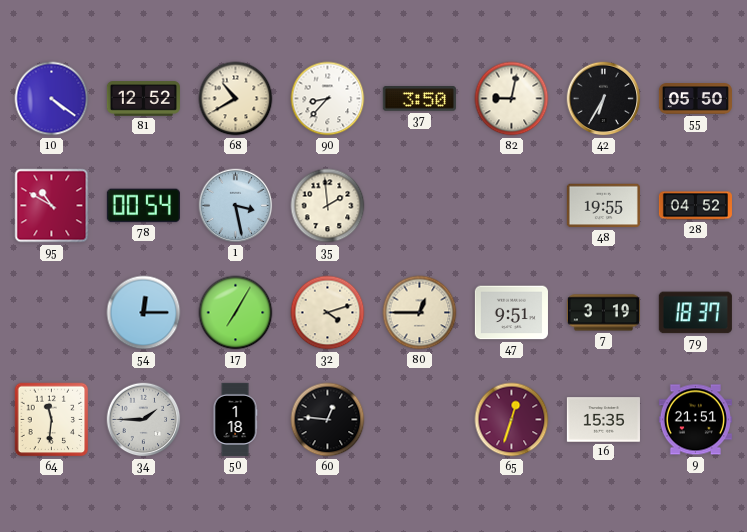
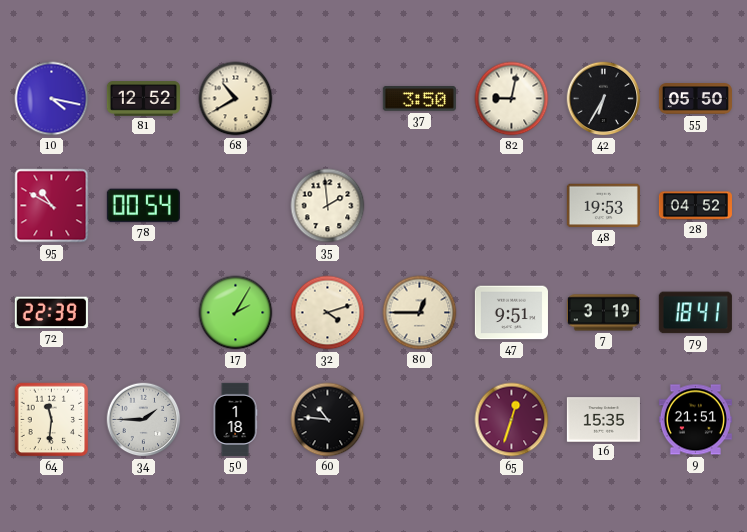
10: 4:21 -> 4:17
90: 8:37 -> none
1: 3:28 -> none
48: 19:55 -> 19:53
72: none -> 22:39
54: 12:15 -> none
17: 7:05 -> 2:05
79: 18:37 -> 18:41
60: 12:46 -> 10:46
